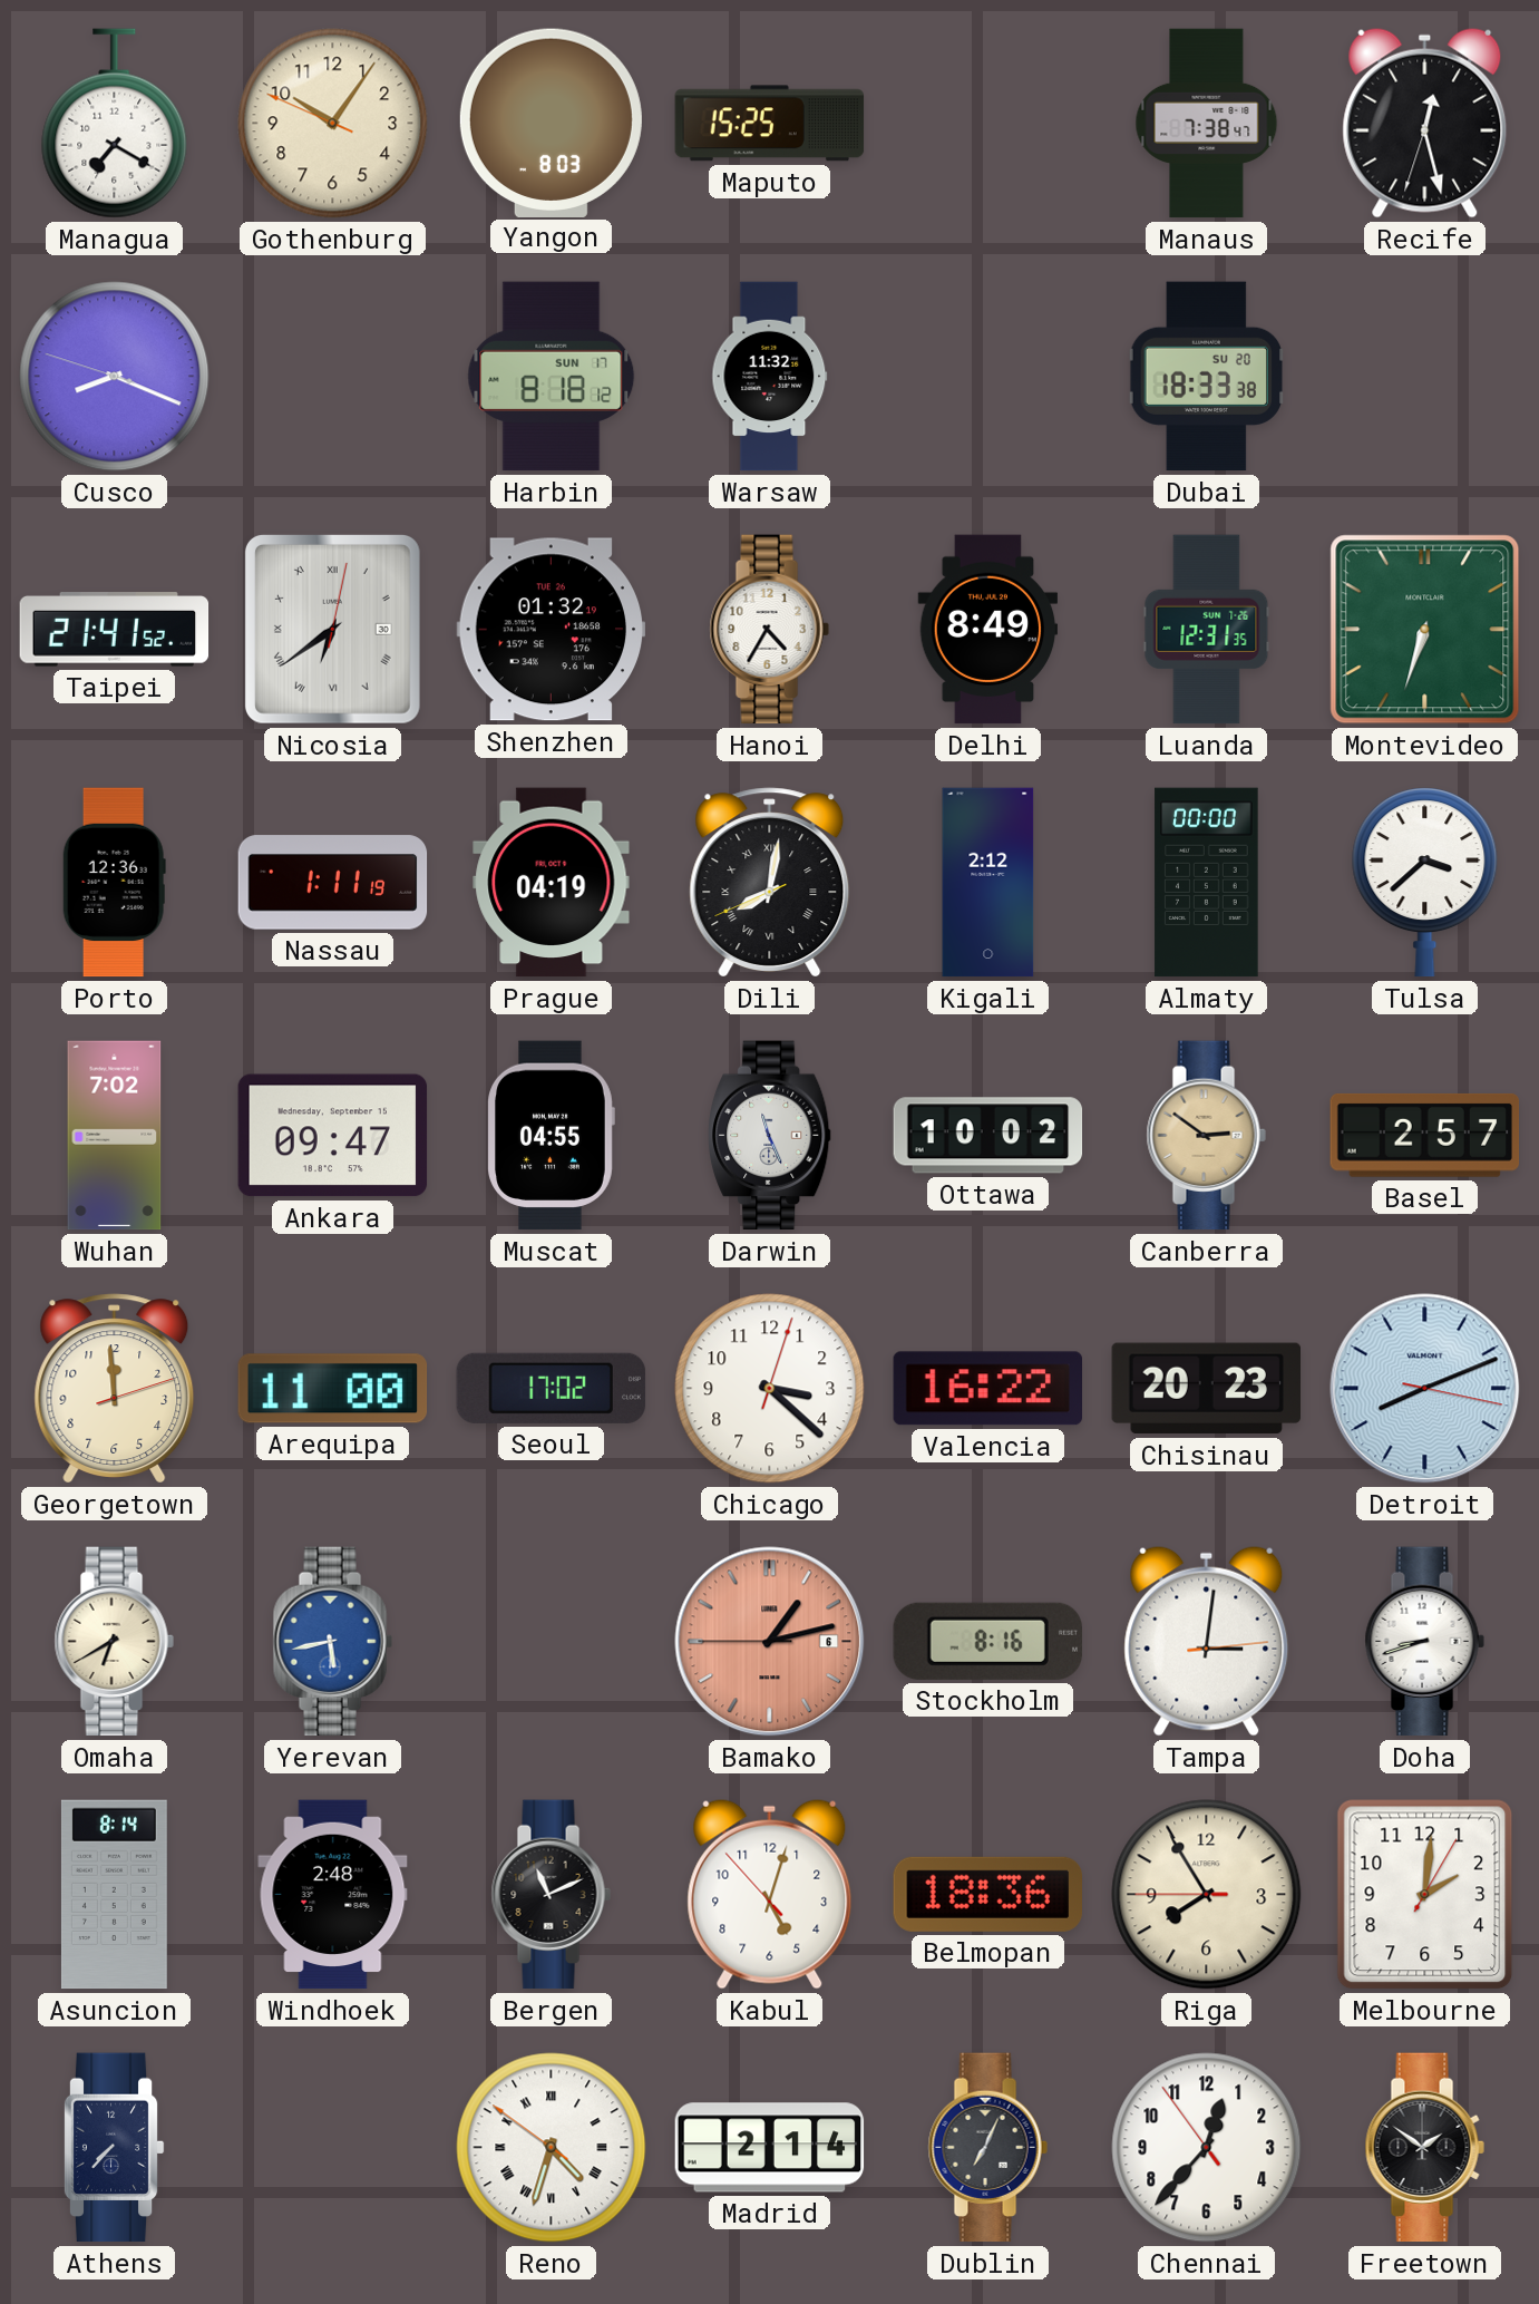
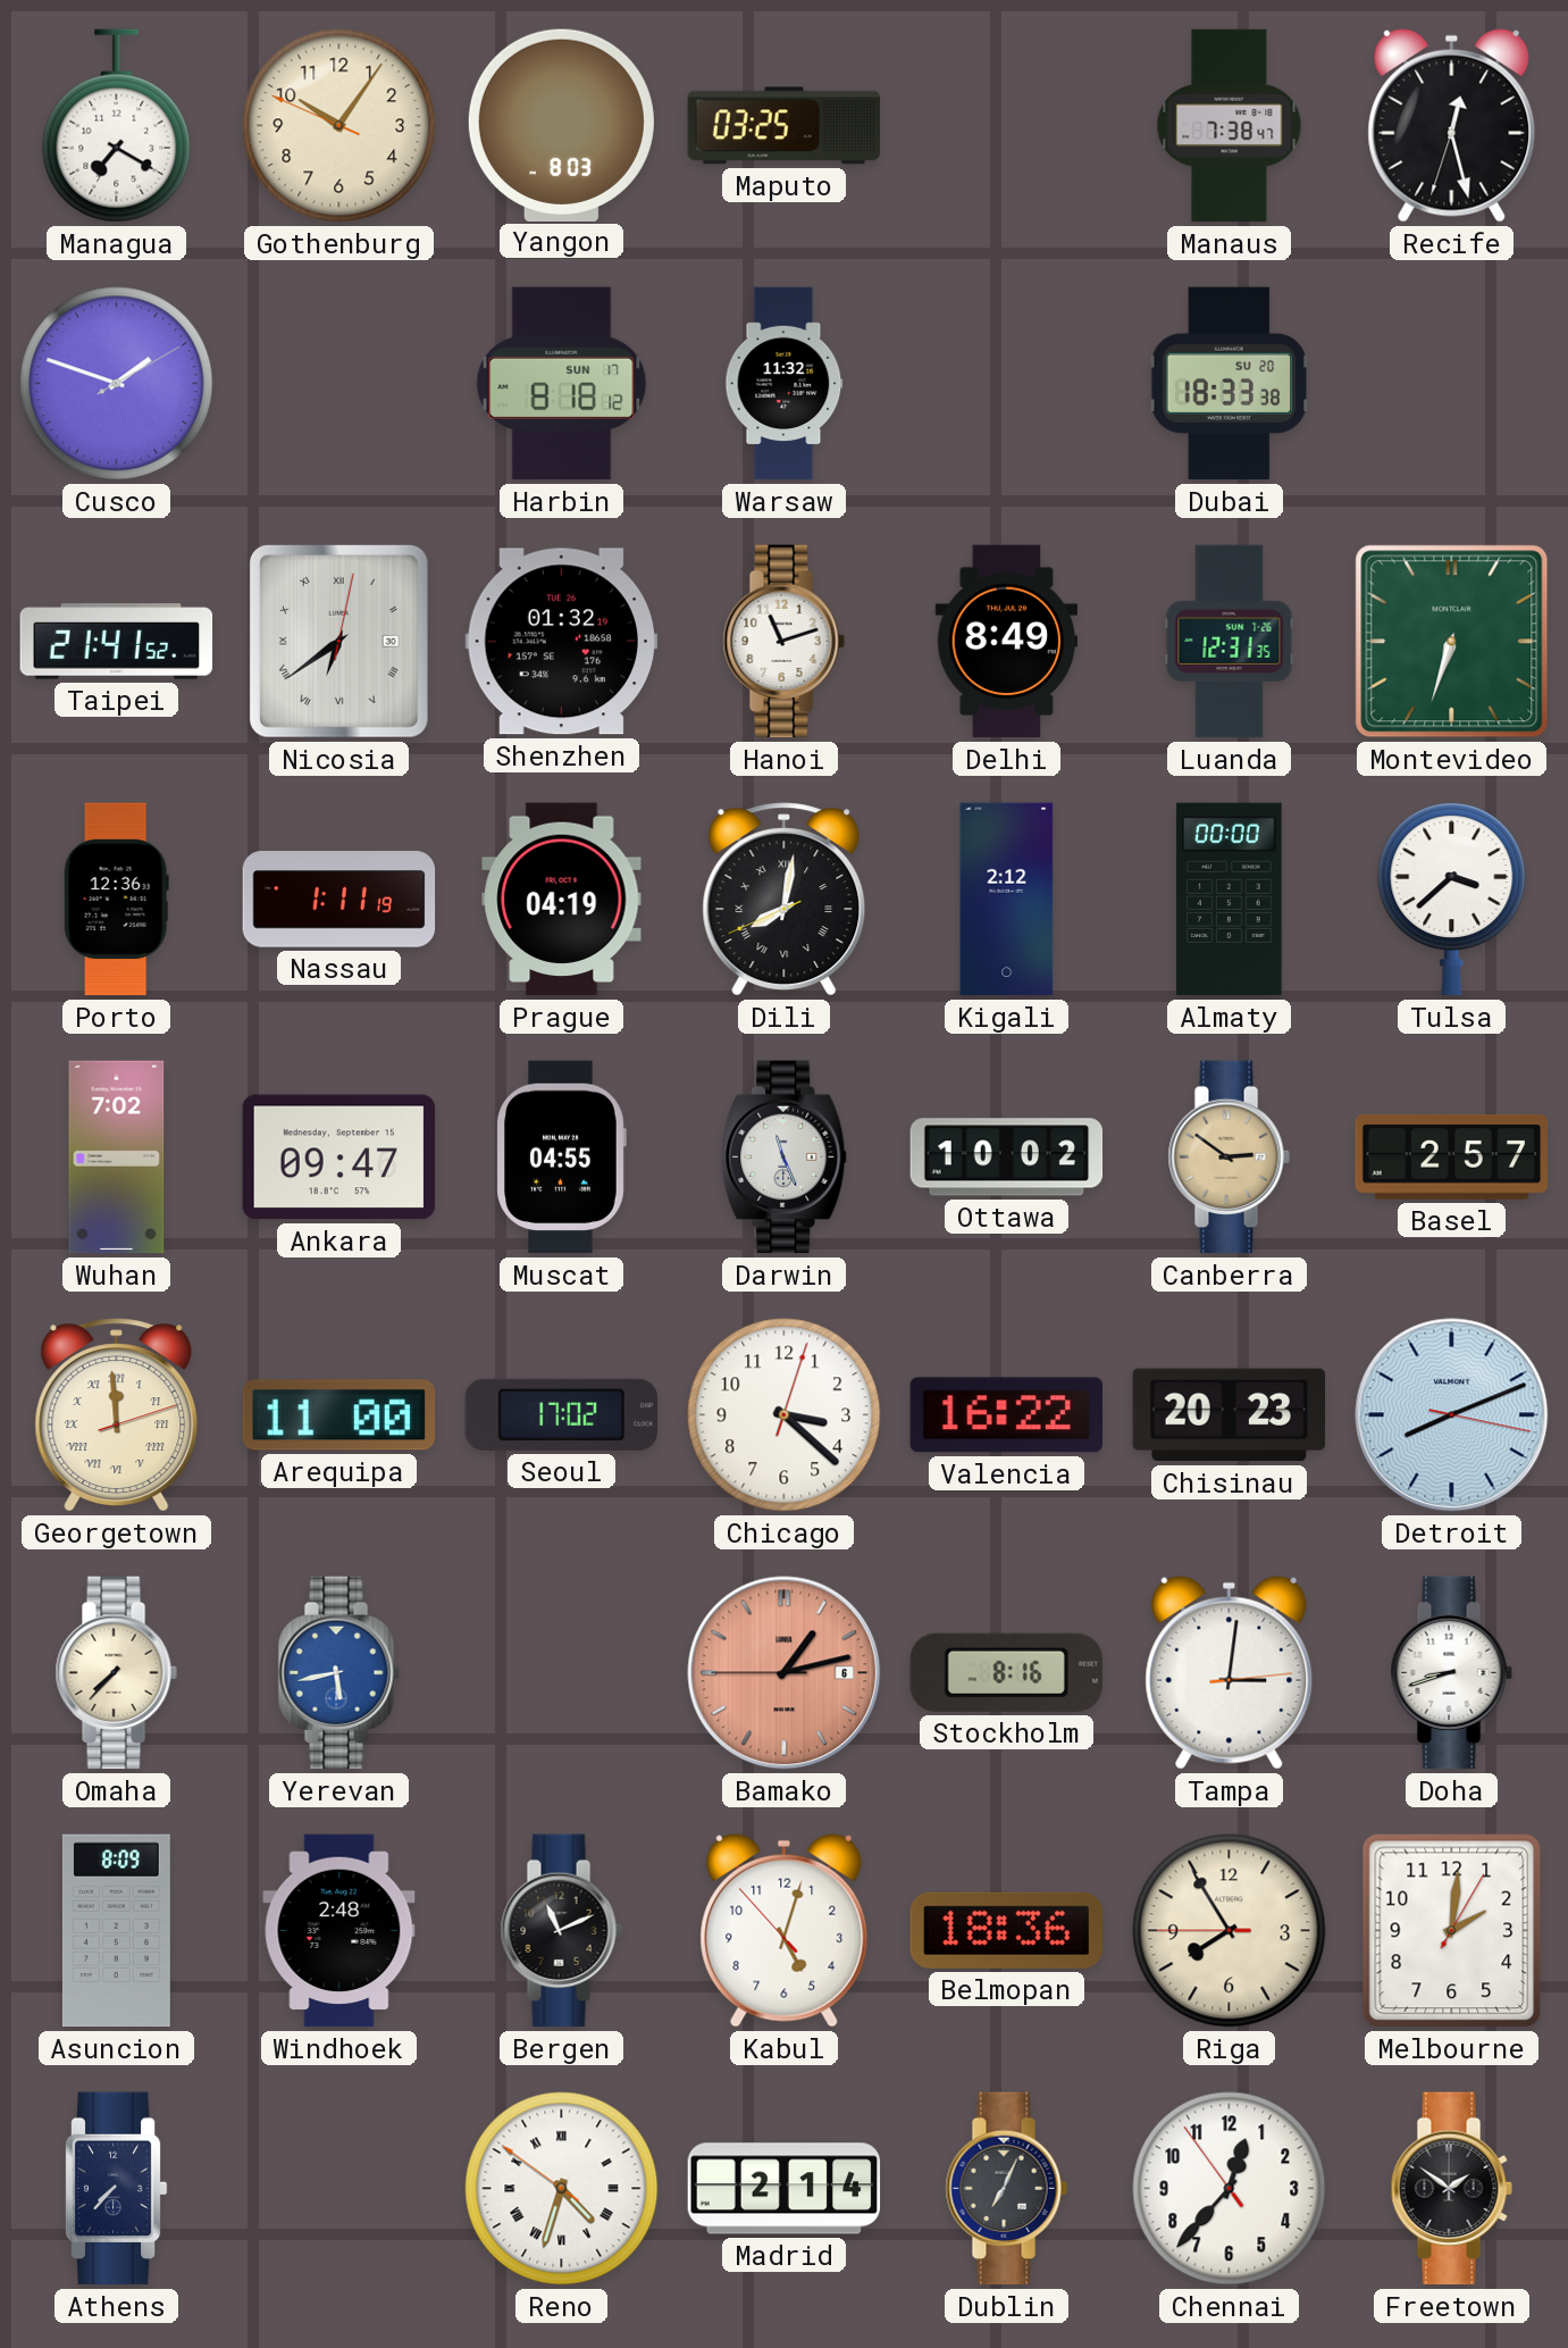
Maputo: 15:25 -> 03:25
Cusco: 8:18 -> 1:48
Hanoi: 4:35 -> 11:12
Georgetown numerals: Arabic -> Roman
Omaha: 6:40 -> 7:37
Asuncion: 8:14 -> 8:09
